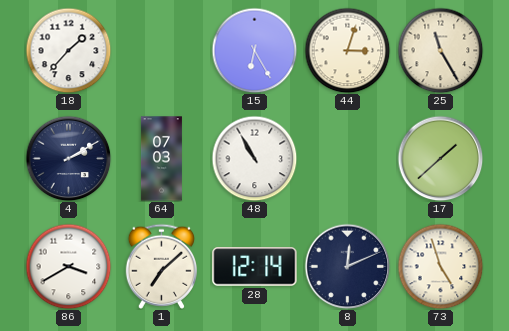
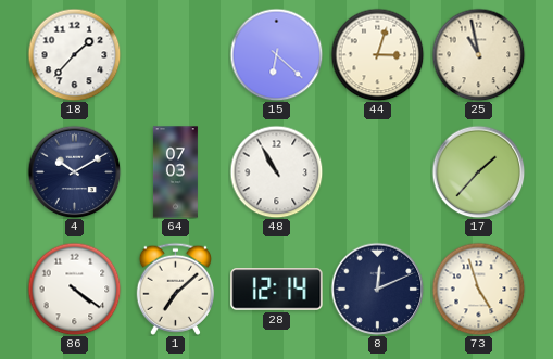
15: 6:25 -> 6:22
25: 11:25 -> 10:58
4: 2:10 -> 10:10
17: 1:38 -> 1:37
86: 3:40 -> 4:21
